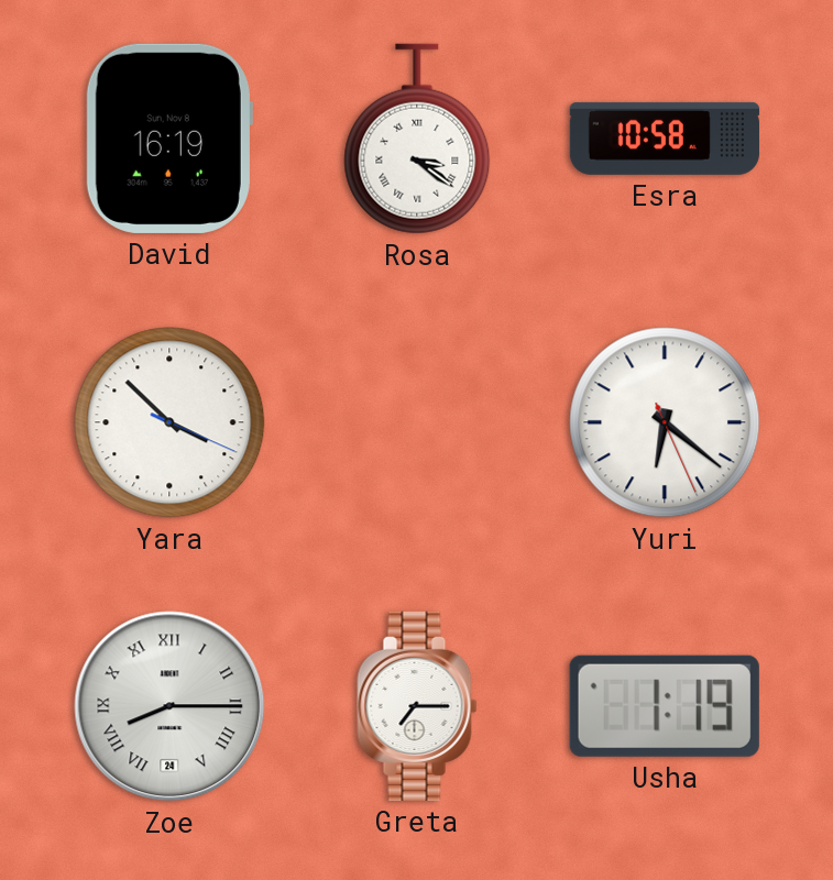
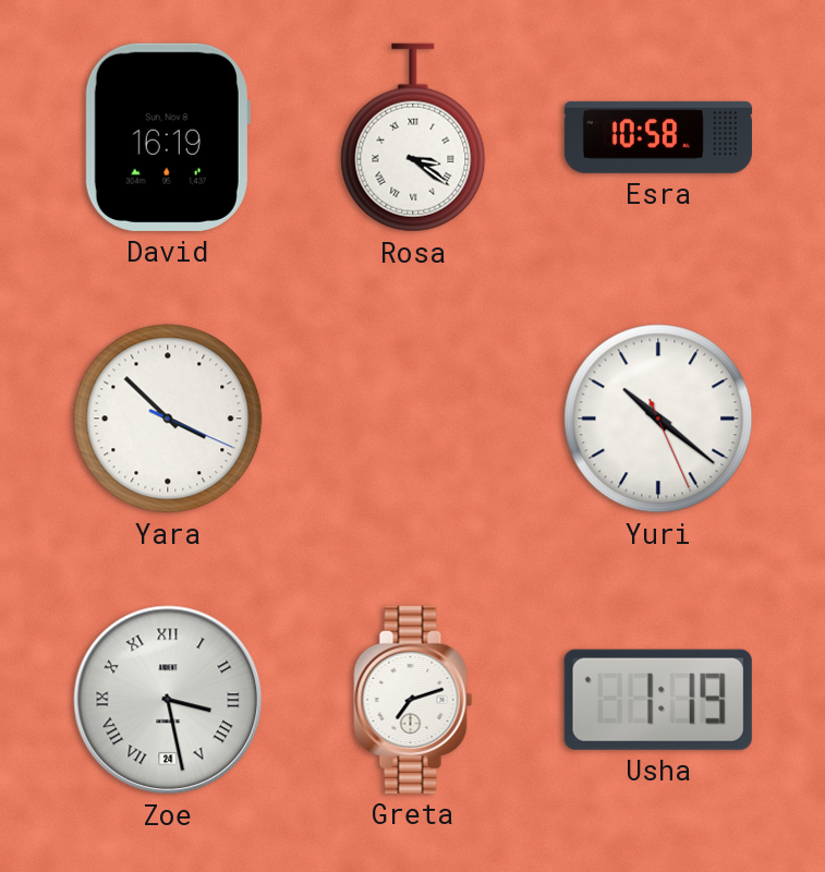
Yuri: 6:21 -> 10:21
Zoe: 8:15 -> 3:28
Greta: 7:15 -> 7:12
